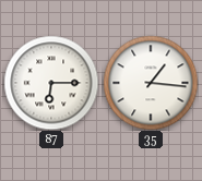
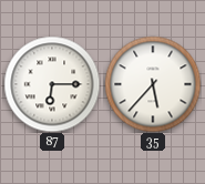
35: 1:16 -> 5:37
